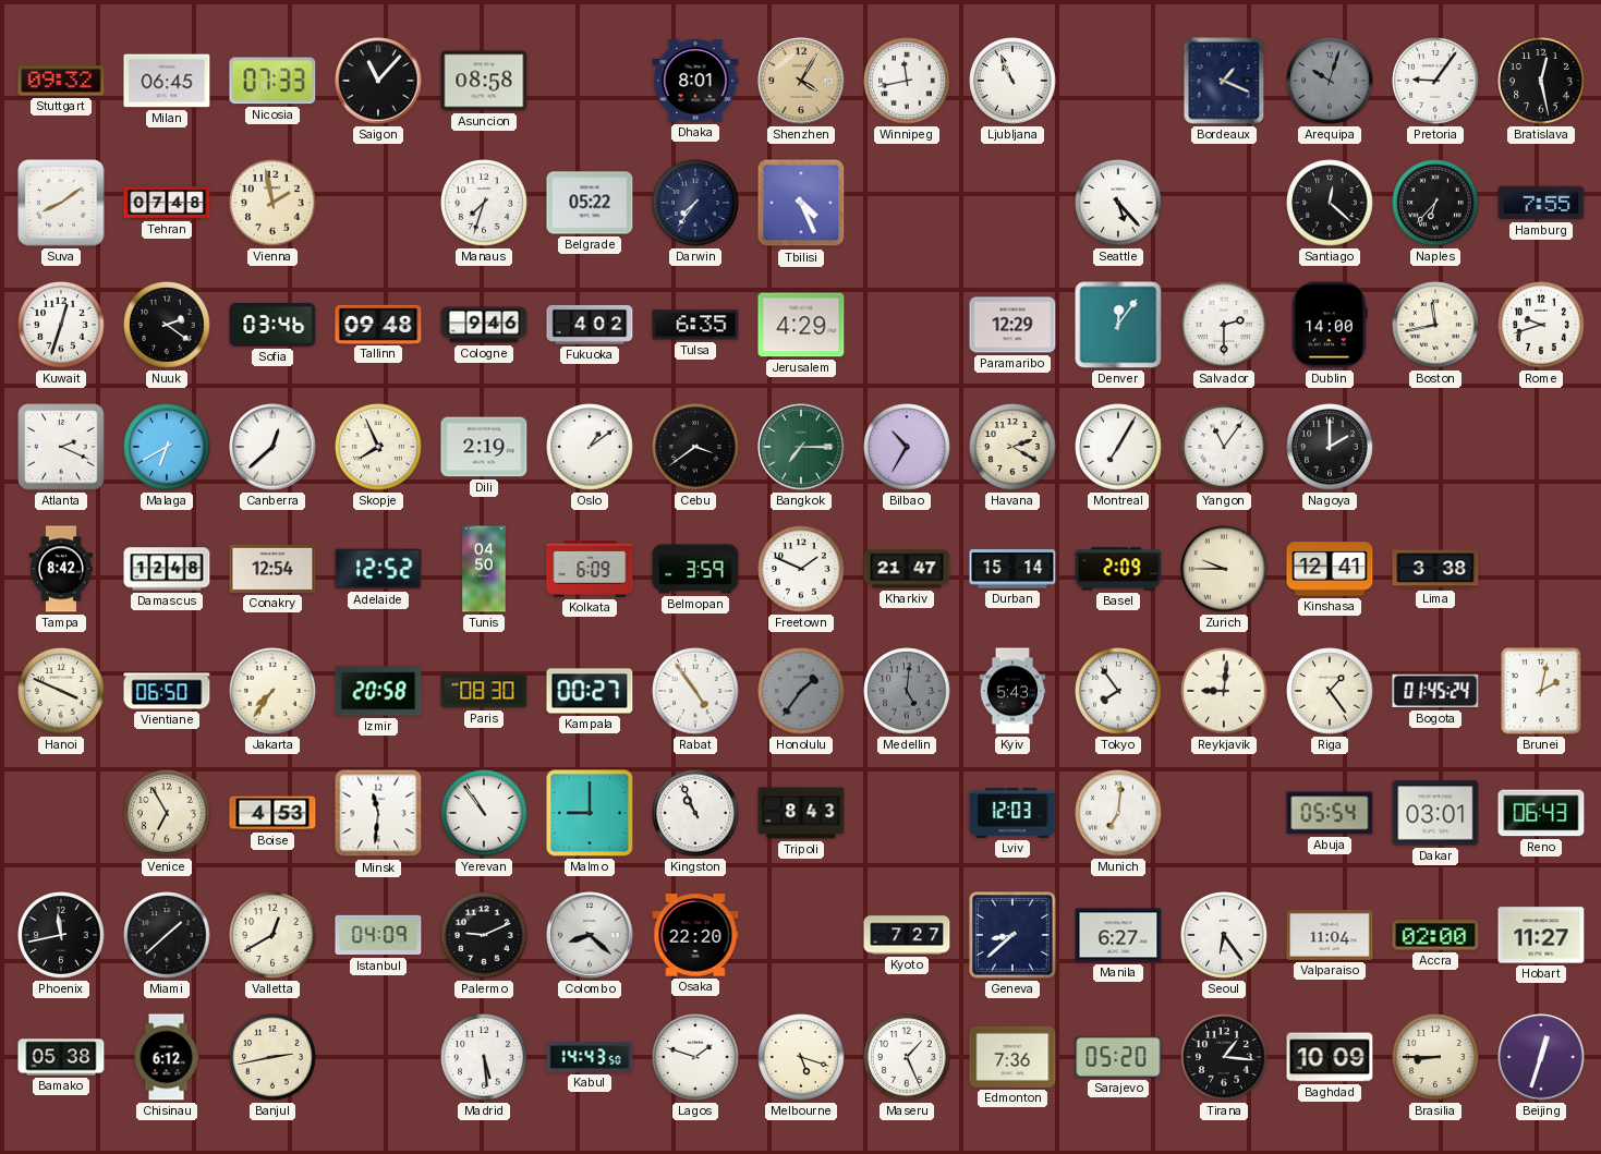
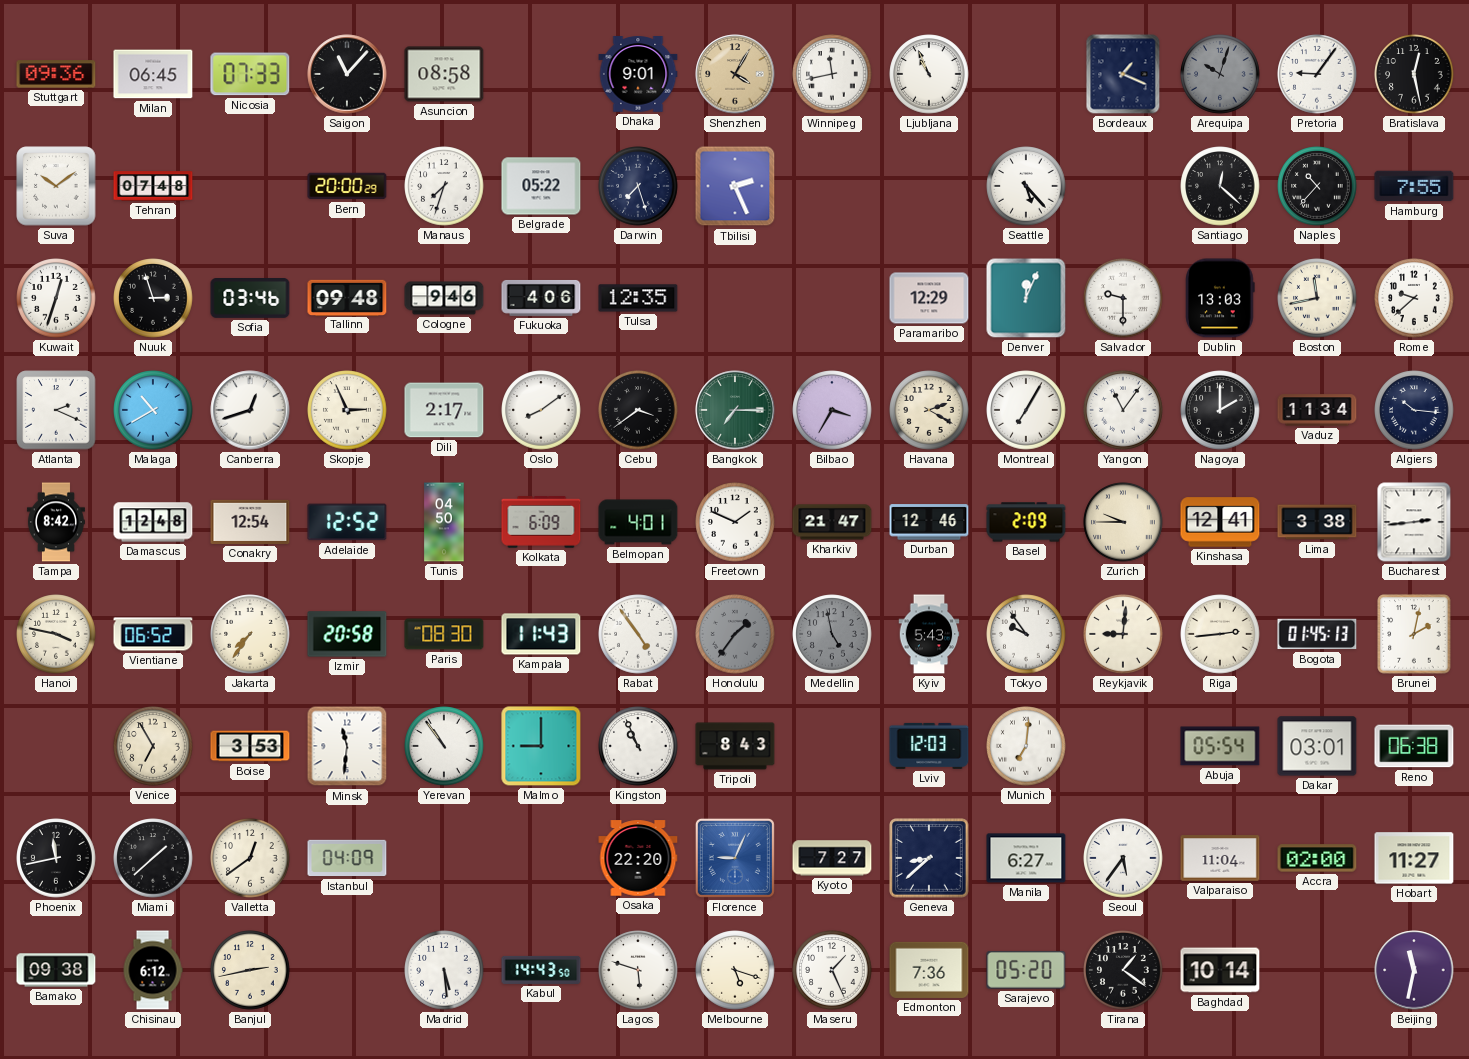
Stuttgart: 09:32 -> 09:36
Dhaka: 8:01 -> 9:01
Suva: 8:09 -> 10:09
Vienna: 1:58 -> none
Bern: none -> 20:00
Darwin: 7:36 -> 7:27
Tbilisi: 4:26 -> 2:26
Naples: 6:37 -> 10:37
Nuuk: 2:21 -> 2:57
Fukuoka: 4:02 -> 4:06
Tulsa: 6:35 -> 12:35
Jerusalem: 4:29 -> none
Denver: 12:06 -> 12:04
Salvador: 2:30 -> 9:30
Dublin: 14:00 -> 13:03
Rome: 9:42 -> 9:38
Malaga: 6:40 -> 10:40
Canberra: 12:38 -> 12:42
Skopje: 7:56 -> 2:56
Dili: 2:19 -> 2:17
Oslo: 1:09 -> 8:09
Bilbao: 10:35 -> 3:35
Vaduz: none -> 11:34
Algiers: none -> 10:16
Belmopan: 3:59 -> 4:01
Durban: 15:14 -> 12:46
Bucharest: none -> 2:44
Hanoi: 3:49 -> 3:47
Vientiane: 06:50 -> 06:52
Kampala: 00:27 -> 11:43
Medellin: 5:01 -> 4:58
Tokyo: 7:54 -> 9:54
Riga: 1:24 -> 2:44
Bogota: 01:45:24 -> 01:45:13
Boise: 4:53 -> 3:53
Reno: 06:43 -> 06:38
Valletta: 12:40 -> 12:39
Palermo: 9:11 -> none
Colombo: 8:22 -> none
Florence: none -> 9:04
Seoul: 6:24 -> 5:36
Bamako: 05:38 -> 09:38
Lagos: 1:48 -> 5:48
Tirana: 1:16 -> 1:21
Baghdad: 10:09 -> 10:14
Brasilia: 8:45 -> none
Beijing: 12:33 -> 11:32
